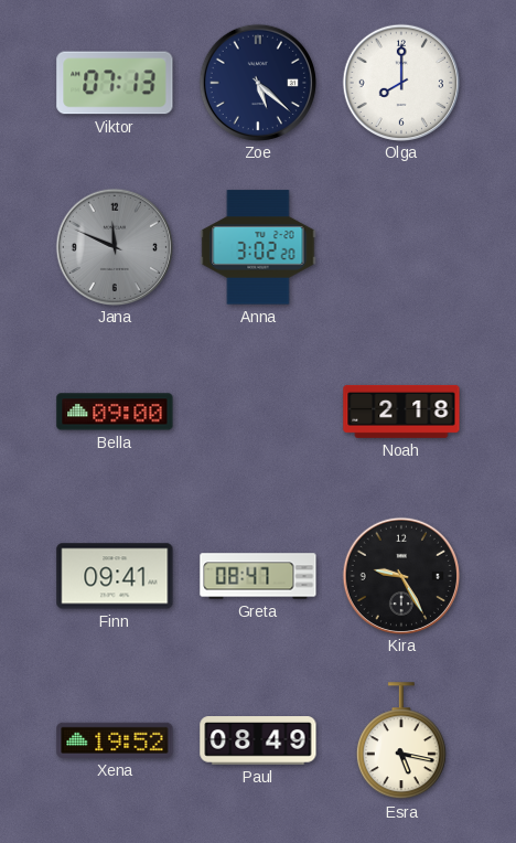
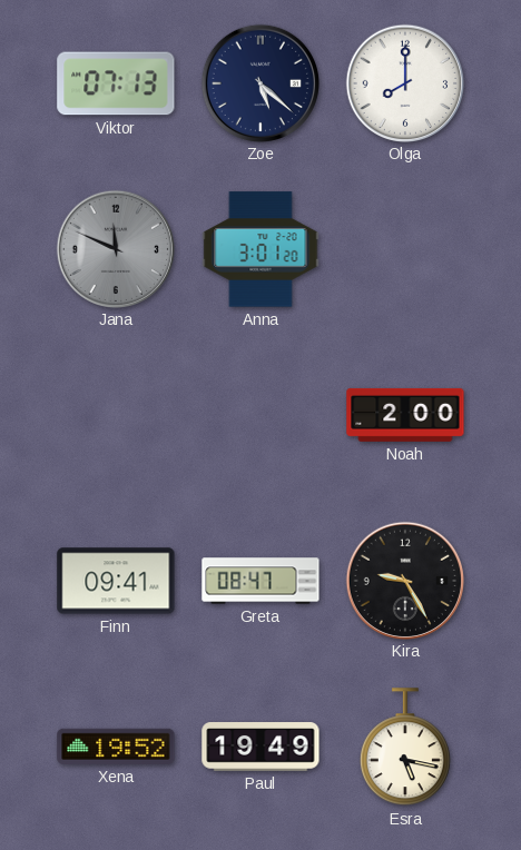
Anna: 3:02 -> 3:01
Bella: 09:00 -> none
Noah: 2:18 -> 2:00
Paul: 08:49 -> 19:49
